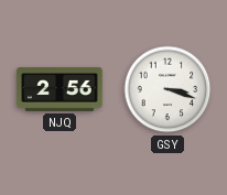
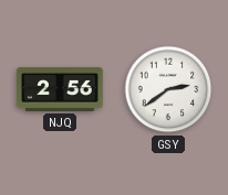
GSY: 3:18 -> 2:39
